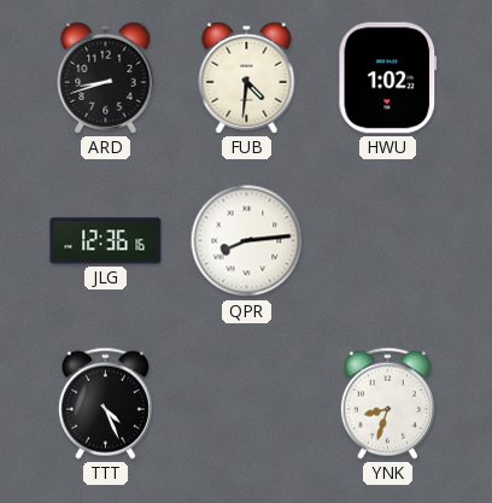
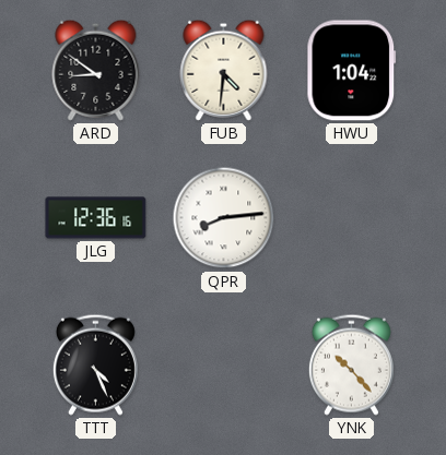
ARD: 8:42 -> 8:51
HWU: 1:02 -> 1:04
YNK: 8:33 -> 10:23
